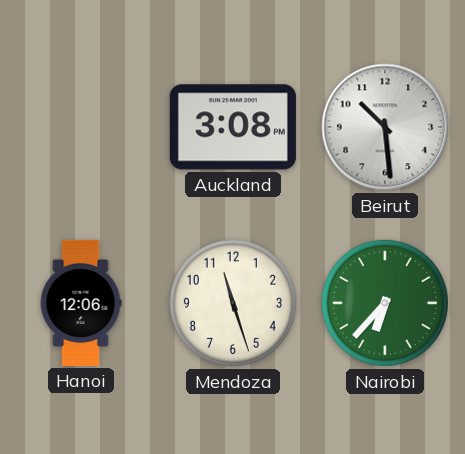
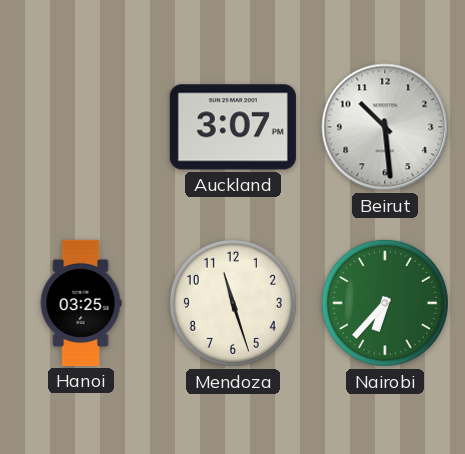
Auckland: 3:08 -> 3:07
Hanoi: 12:06 -> 03:25
